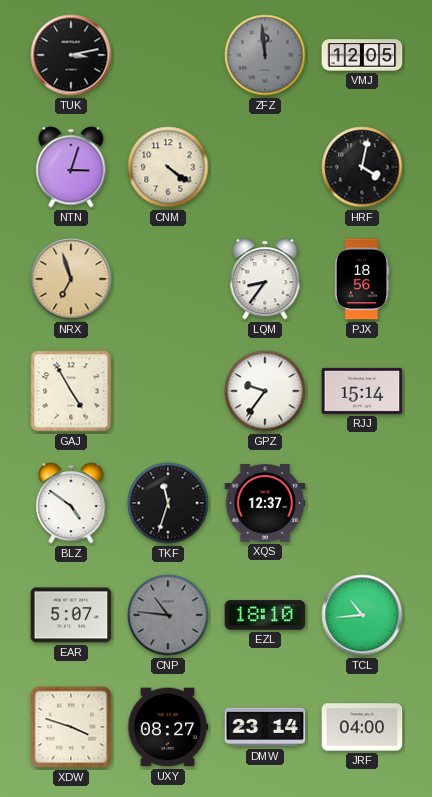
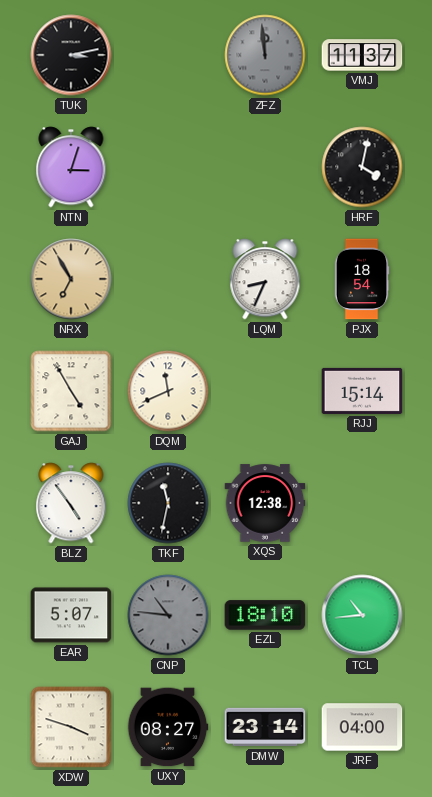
VMJ: 12:05 -> 11:37
CNM: 4:21 -> none
NRX: 6:57 -> 6:55
LQM: 8:36 -> 8:34
PJX: 18:56 -> 18:54
DQM: none -> 11:41
GPZ: 9:36 -> none
BLZ: 4:51 -> 4:54
TKF: 11:33 -> 11:32
XQS: 12:37 -> 12:38
